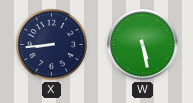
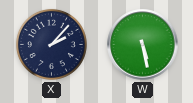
X: 8:44 -> 2:07
